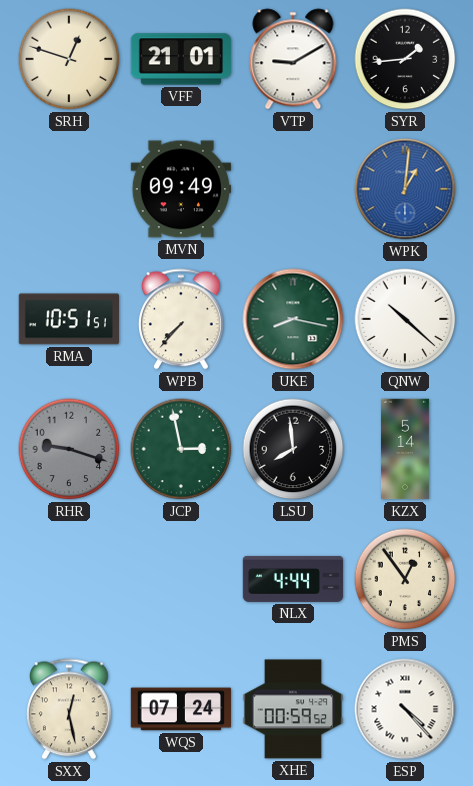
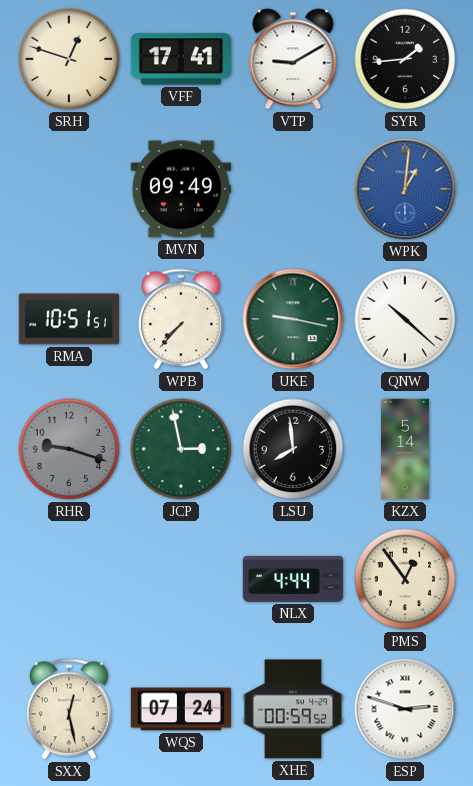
VFF: 21:01 -> 17:41
UKE: 8:17 -> 9:17
ESP: 4:23 -> 2:48
